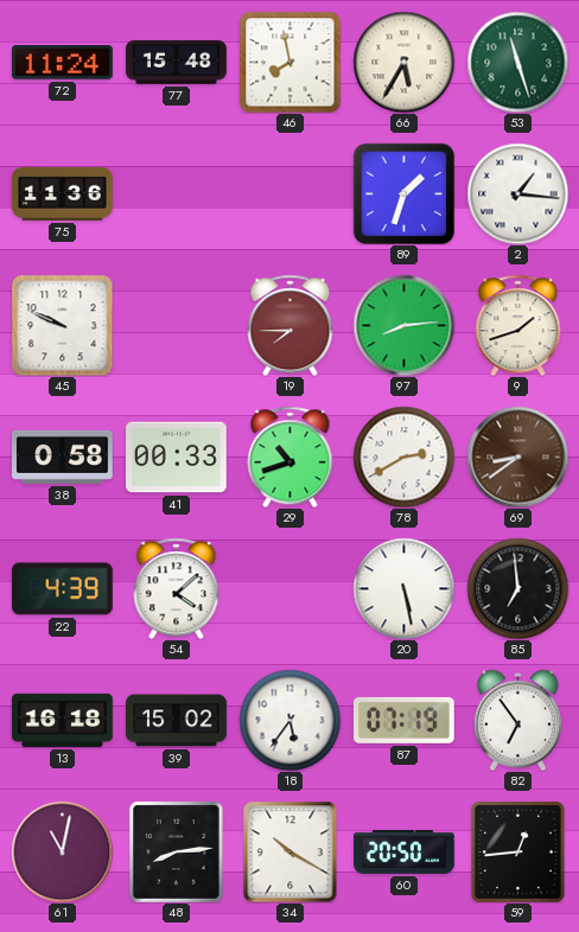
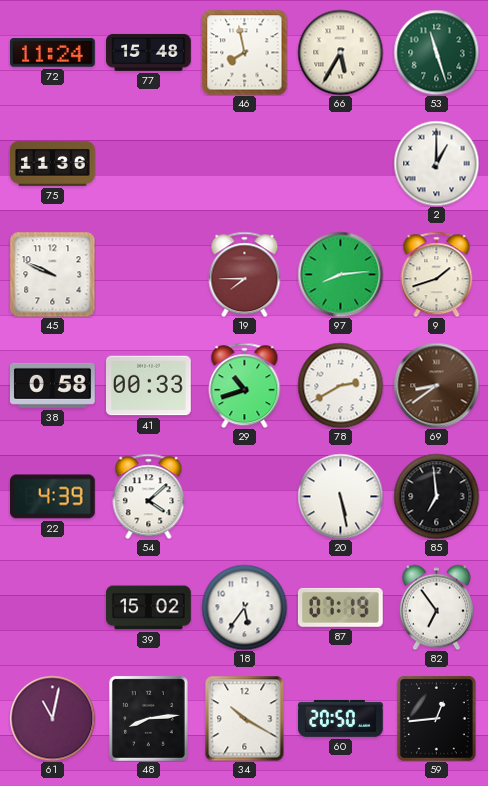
89: 1:33 -> none
2: 1:16 -> 1:00
13: 16:18 -> none
